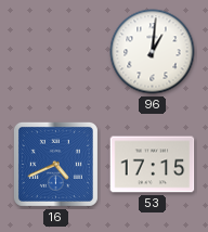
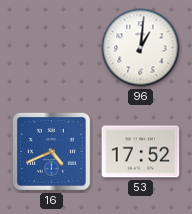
53: 17:15 -> 17:52
